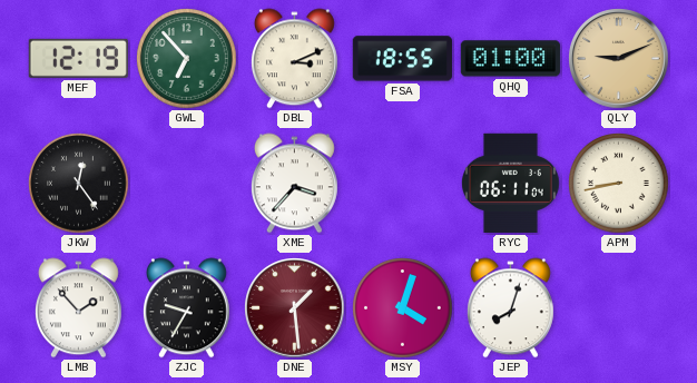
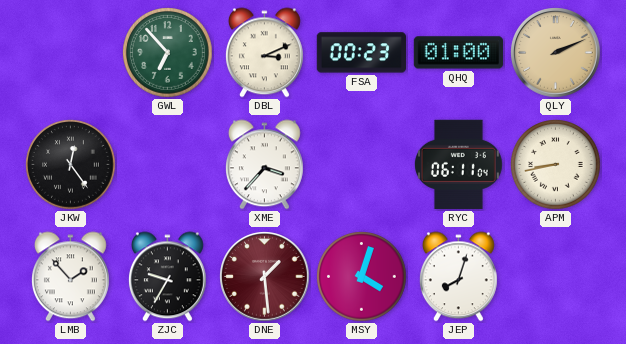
MEF: 12:19 -> none
FSA: 18:55 -> 00:23
QLY: 9:11 -> 2:11
